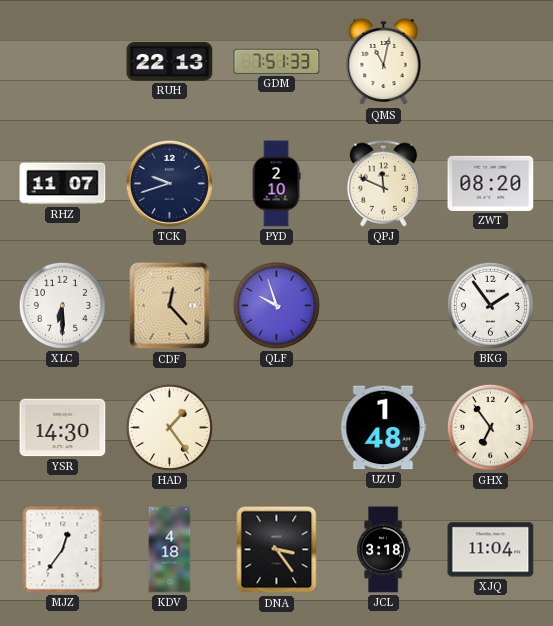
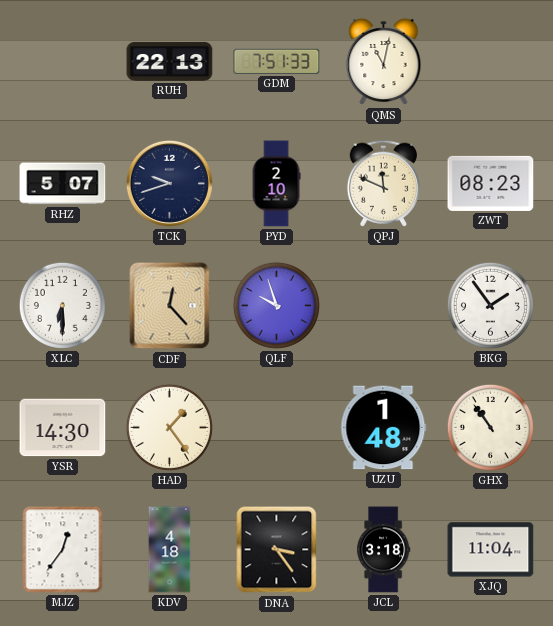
RHZ: 11:07 -> 5:07
ZWT: 08:20 -> 08:23
GHX: 6:54 -> 10:54
